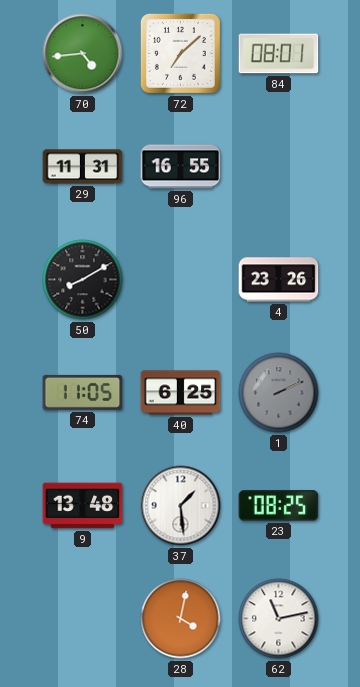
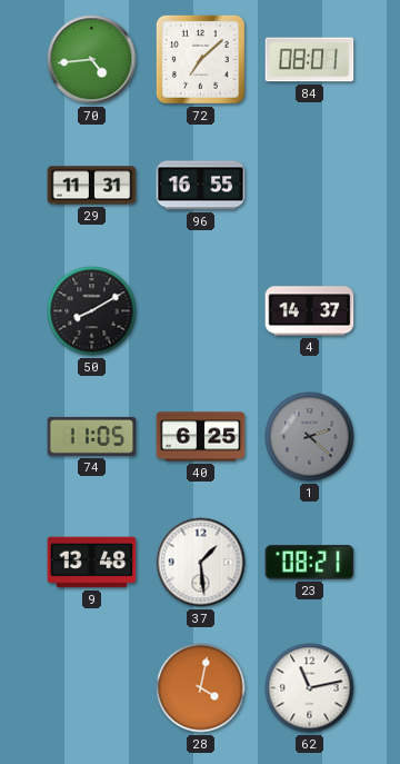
4: 23:26 -> 14:37
1: 2:11 -> 2:22
23: 08:25 -> 08:21
